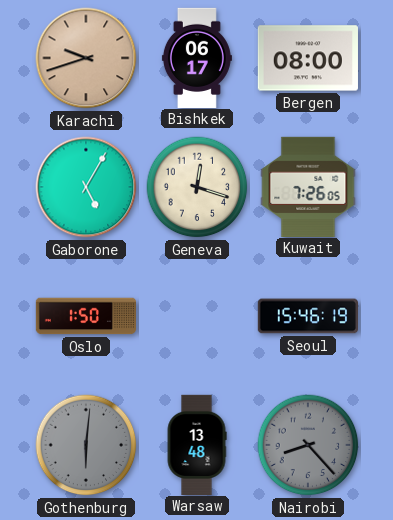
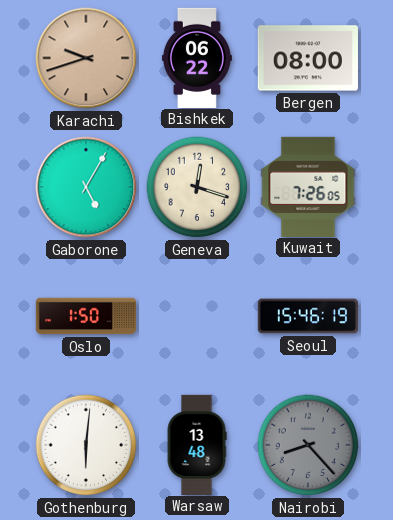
Bishkek: 06:17 -> 06:22
Gothenburg dial: grey -> white
